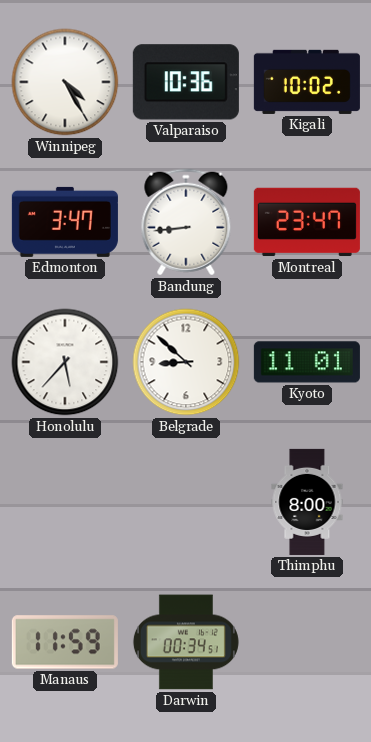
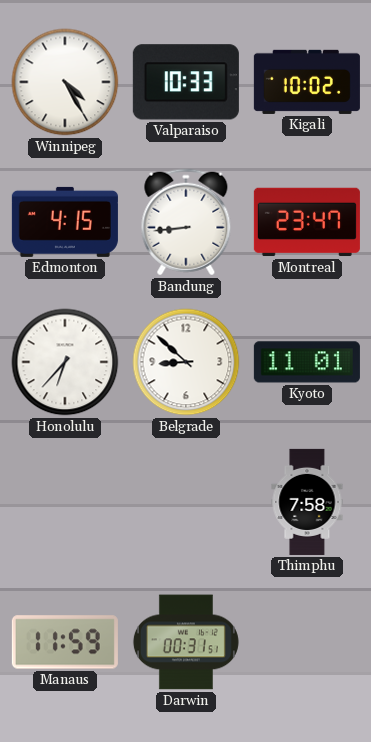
Valparaiso: 10:36 -> 10:33
Edmonton: 3:47 -> 4:15
Honolulu: 5:37 -> 6:37
Thimphu: 8:00 -> 7:58
Darwin: 00:34 -> 00:31
